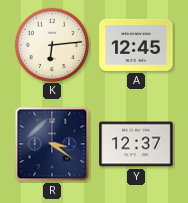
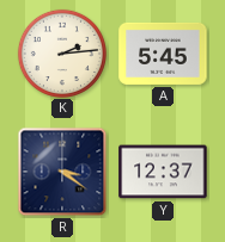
K: 6:14 -> 2:14
A: 12:45 -> 5:45
